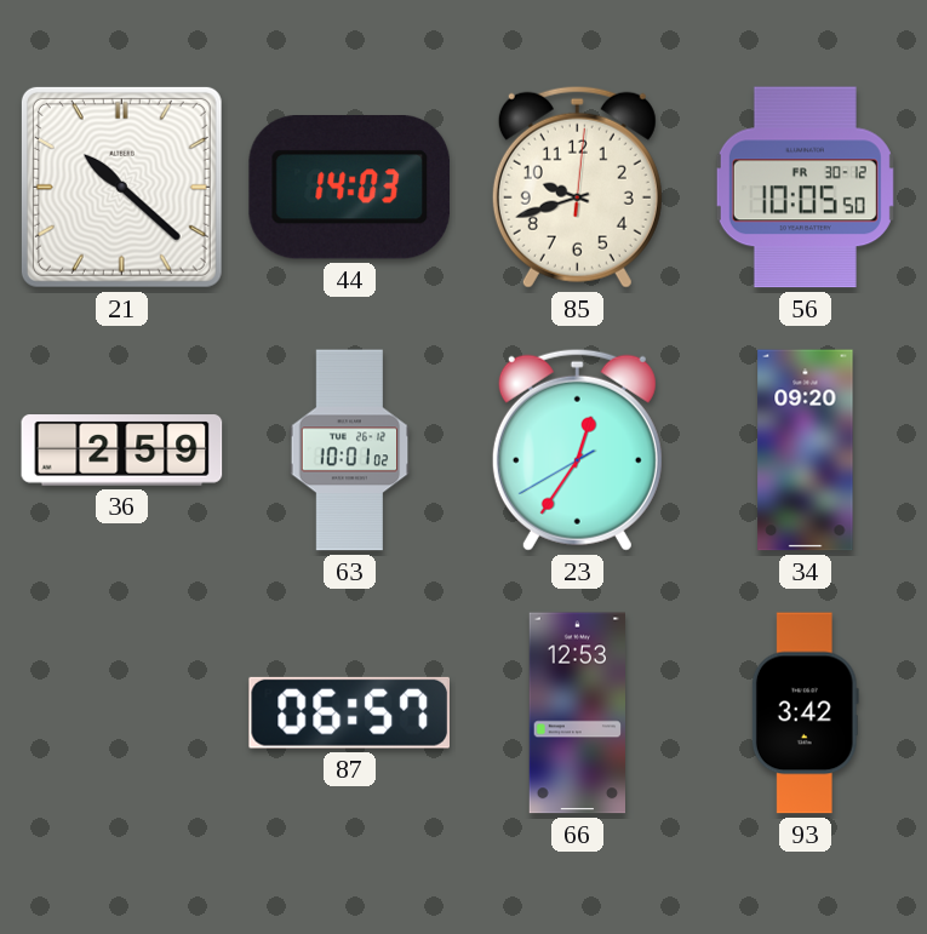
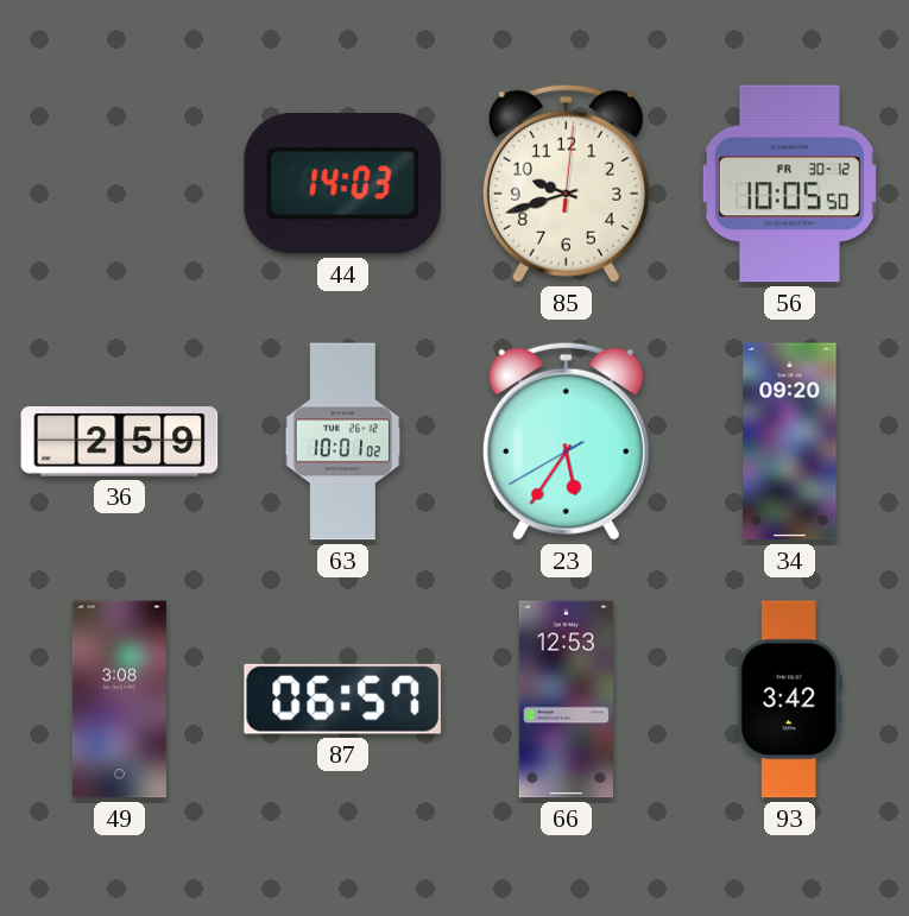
21: 10:22 -> none
23: 12:35 -> 5:35
49: none -> 3:08
